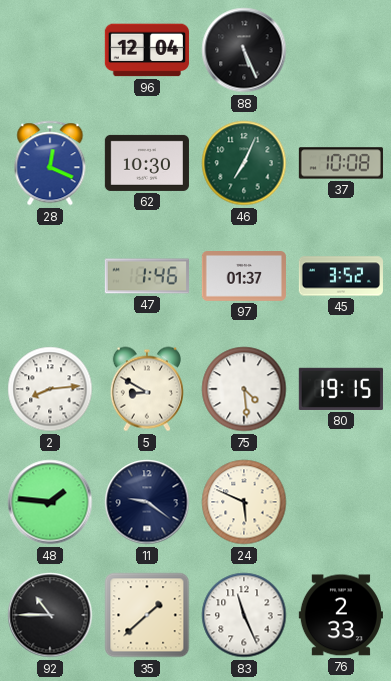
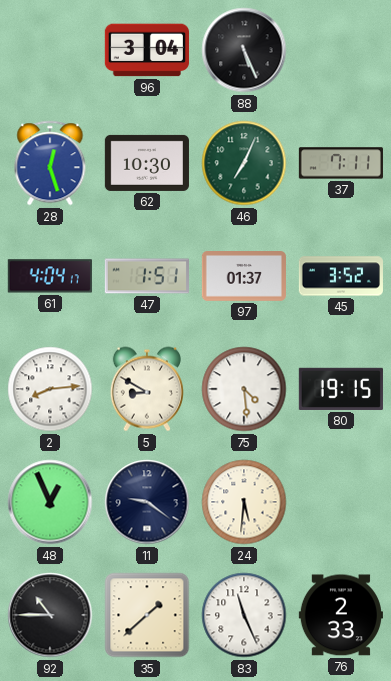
96: 12:04 -> 3:04
28: 12:19 -> 12:27
37: 10:08 -> 7:11
61: none -> 4:04
47: 1:46 -> 1:51
48: 1:46 -> 12:56
24: 5:49 -> 5:31
